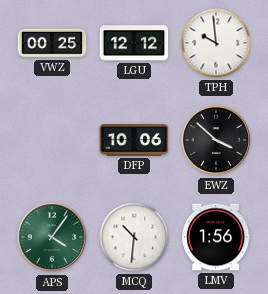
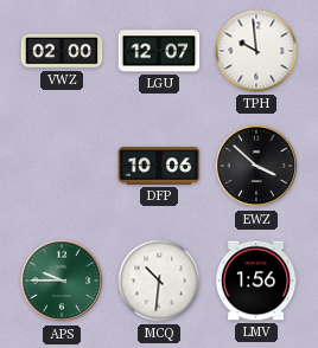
VWZ: 00:25 -> 02:00
LGU: 12:12 -> 12:07
APS: 4:06 -> 9:45
